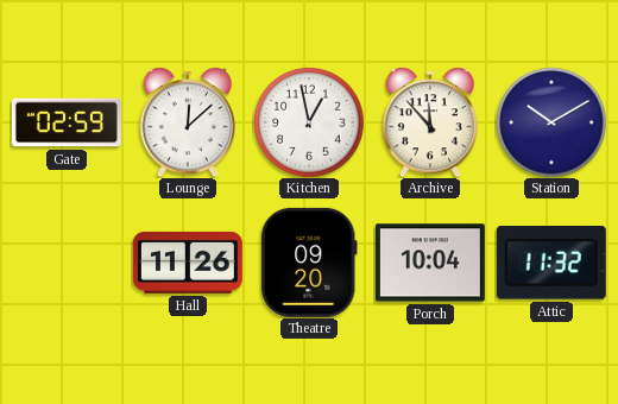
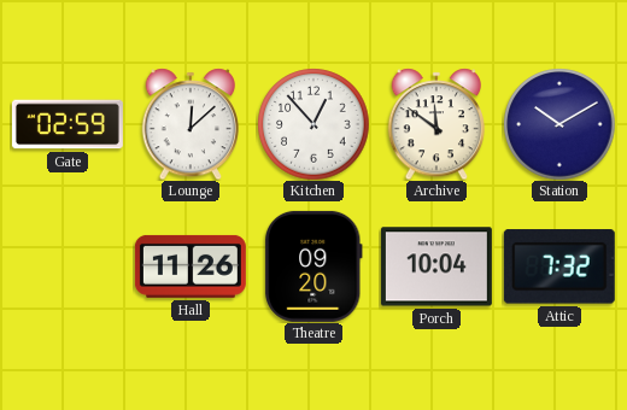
Kitchen: 12:58 -> 12:53
Archive: 11:53 -> 11:51
Attic: 11:32 -> 7:32
